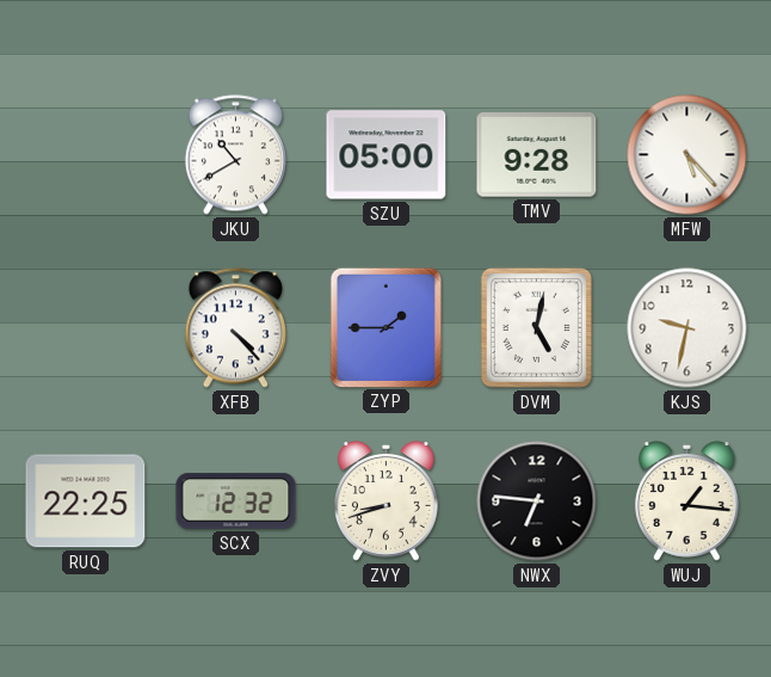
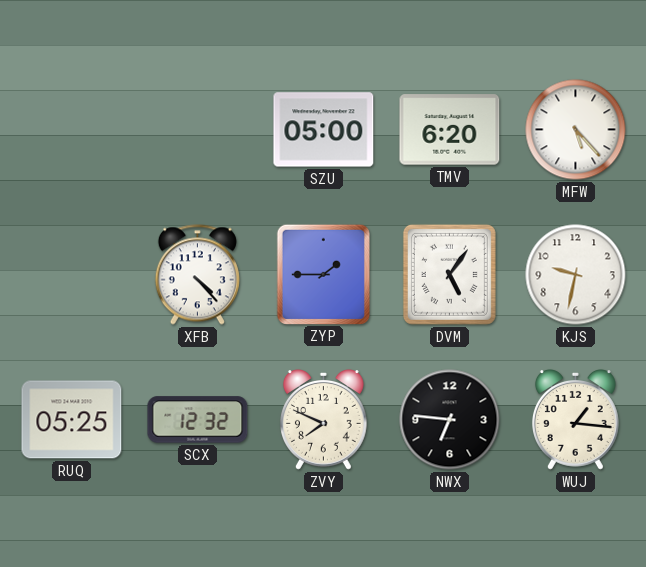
JKU: 10:40 -> none
TMV: 9:28 -> 6:20
DVM: 5:02 -> 5:06
RUQ: 22:25 -> 05:25
ZVY: 8:42 -> 7:49
